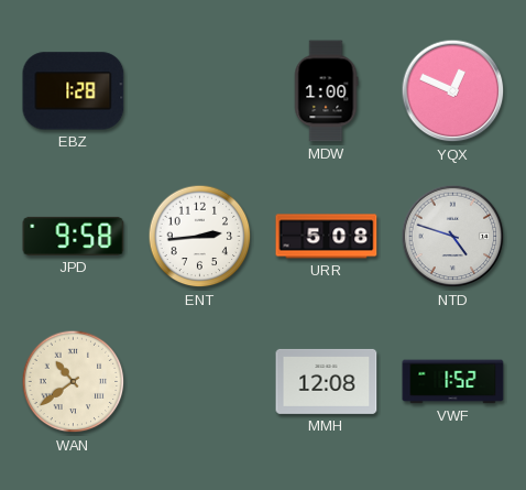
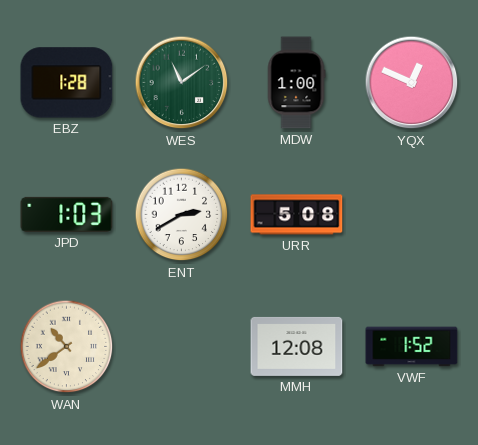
WES: none -> 11:09
JPD: 9:58 -> 1:03
ENT: 2:44 -> 2:40
NTD: 4:48 -> none
